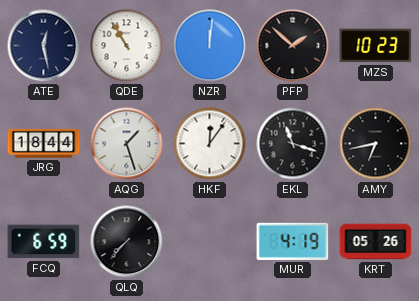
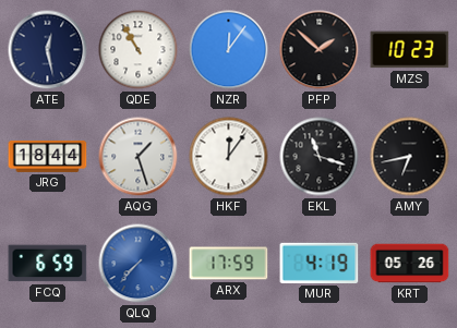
NZR: 12:01 -> 12:06
QLQ dial: black -> blue
ARX: none -> 17:59
